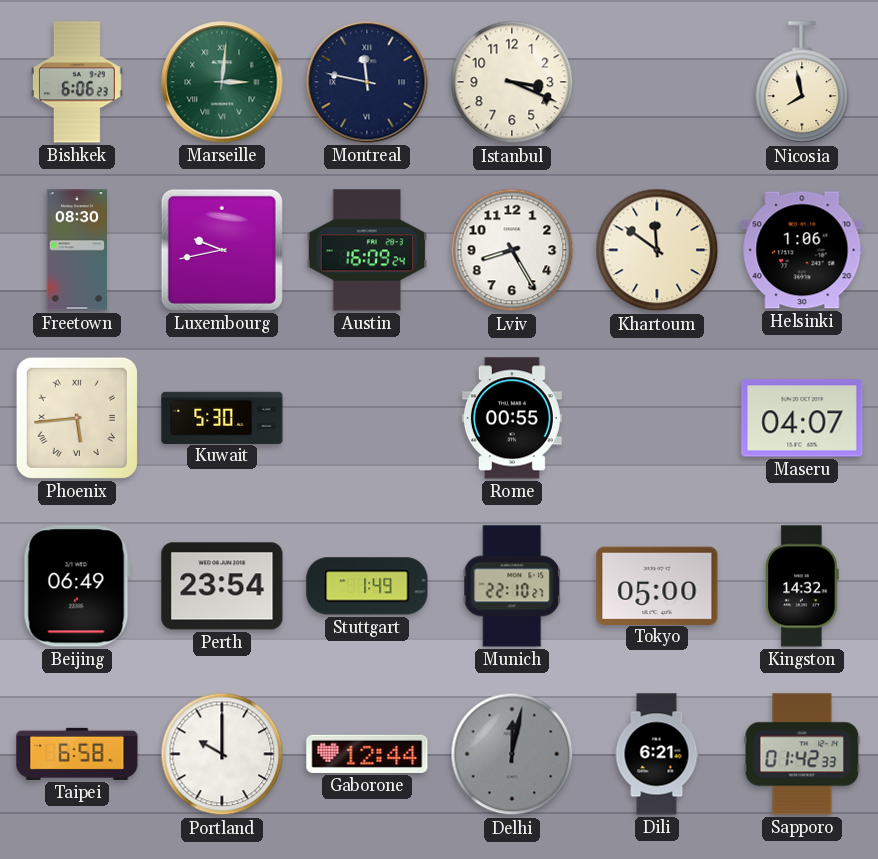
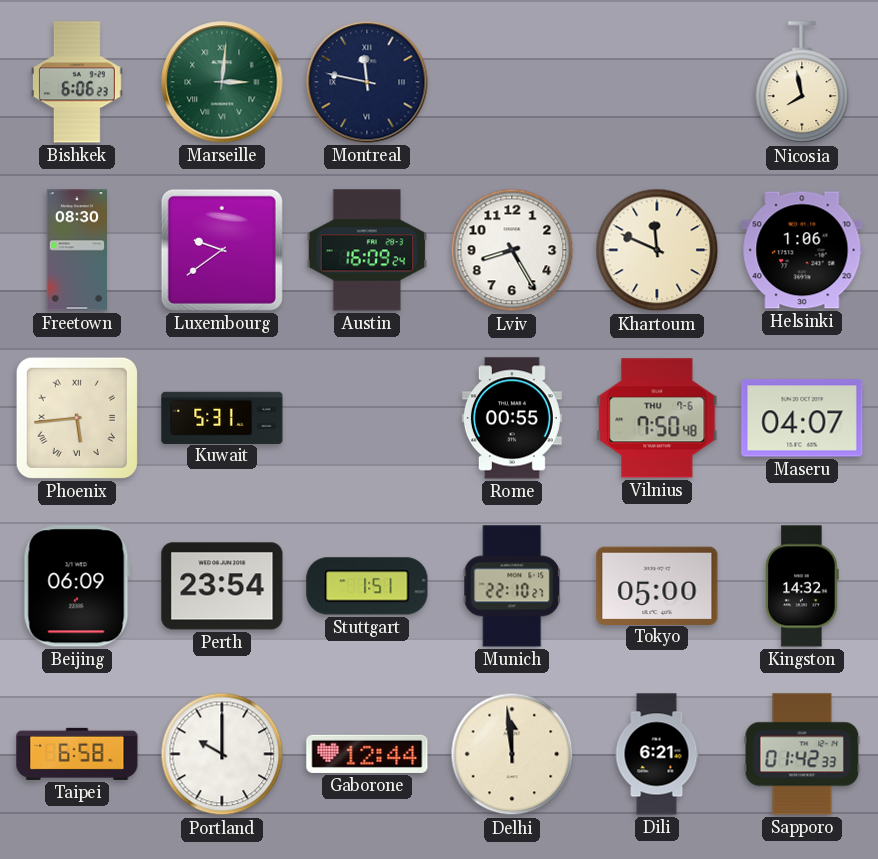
Istanbul: 3:19 -> none
Luxembourg: 9:43 -> 9:39
Khartoum: 11:51 -> 11:49
Kuwait: 5:30 -> 5:31
Vilnius: none -> 7:50
Beijing: 06:49 -> 06:09
Stuttgart: 1:49 -> 1:51
Delhi: 12:02 -> 11:59
Delhi dial: grey -> cream
